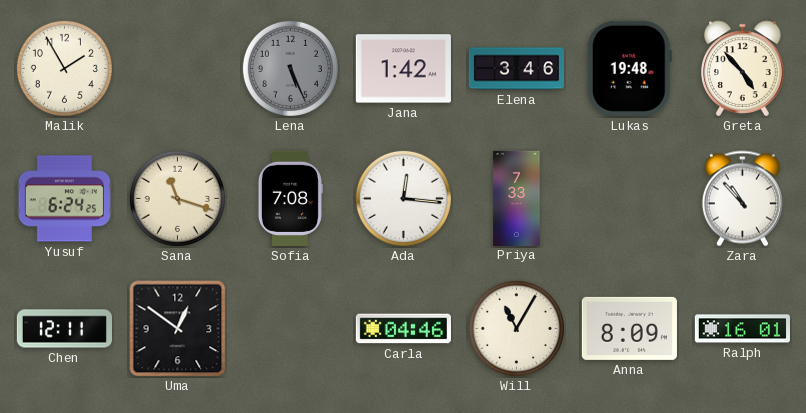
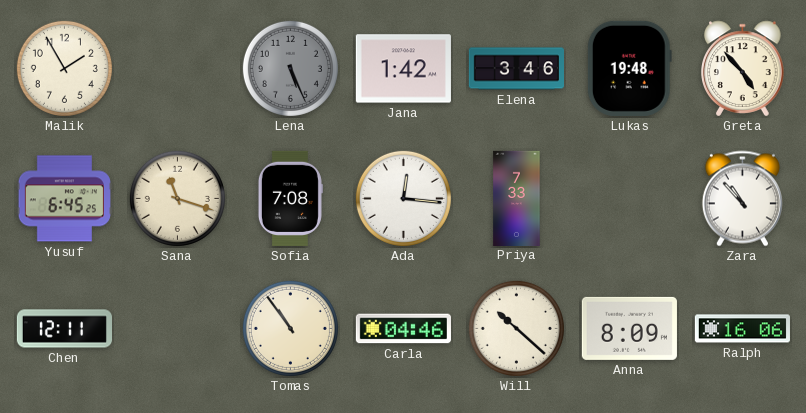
Yusuf: 6:24 -> 6:45
Uma: 12:51 -> none
Tomas: none -> 10:54
Will: 11:05 -> 10:22
Ralph: 16:01 -> 16:06
